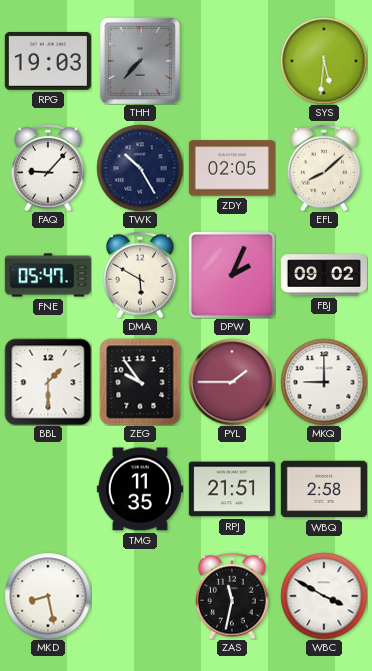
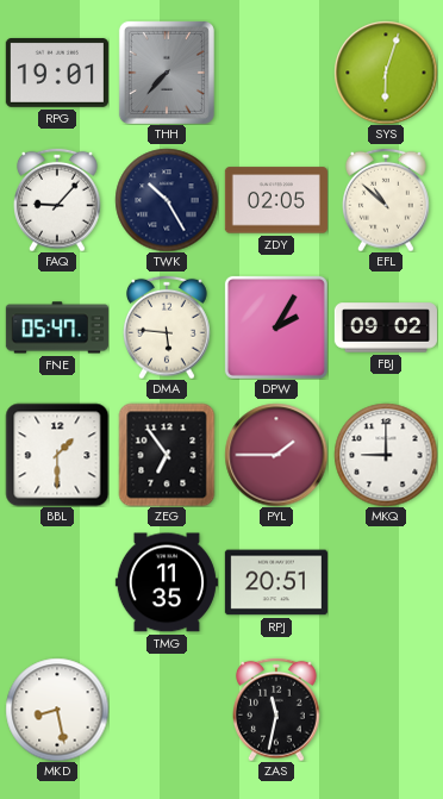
RPG: 19:03 -> 19:01
SYS: 5:31 -> 6:03
EFL: 8:08 -> 10:52
DMA: 5:50 -> 5:46
DPW: 2:04 -> 2:05
ZEG: 9:54 -> 6:54
RPJ: 21:51 -> 20:51
WBQ: 2:58 -> none
WBC: 3:50 -> none
